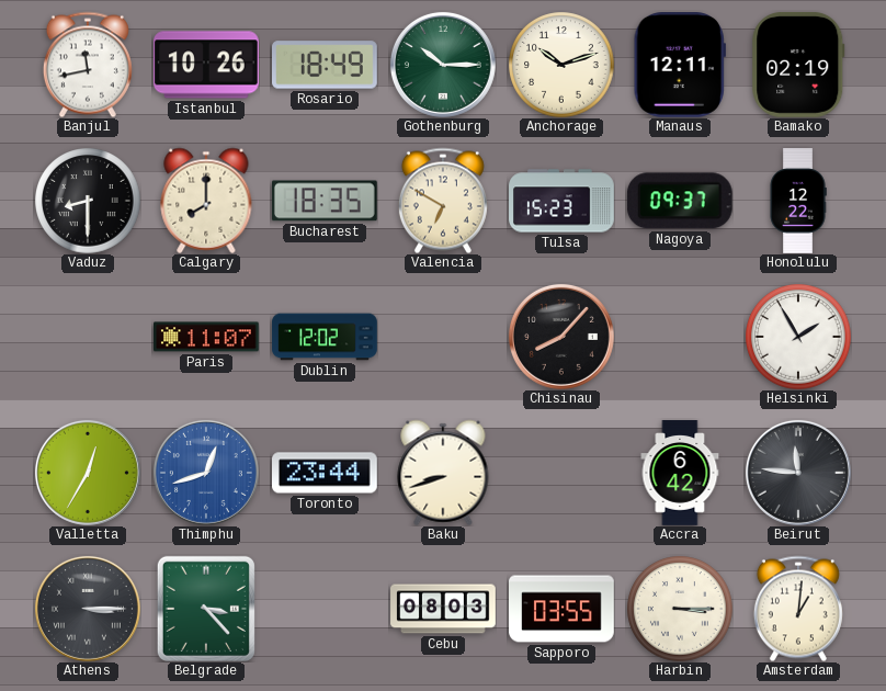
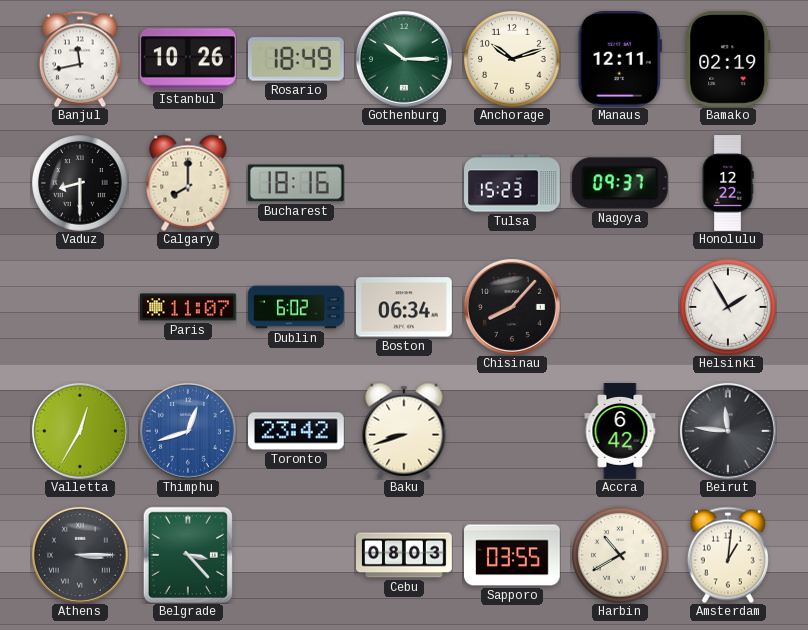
Bucharest: 18:35 -> 18:16
Valencia: 6:50 -> none
Dublin: 12:02 -> 6:02
Boston: none -> 06:34
Toronto: 23:44 -> 23:42
Harbin: 3:15 -> 10:40
